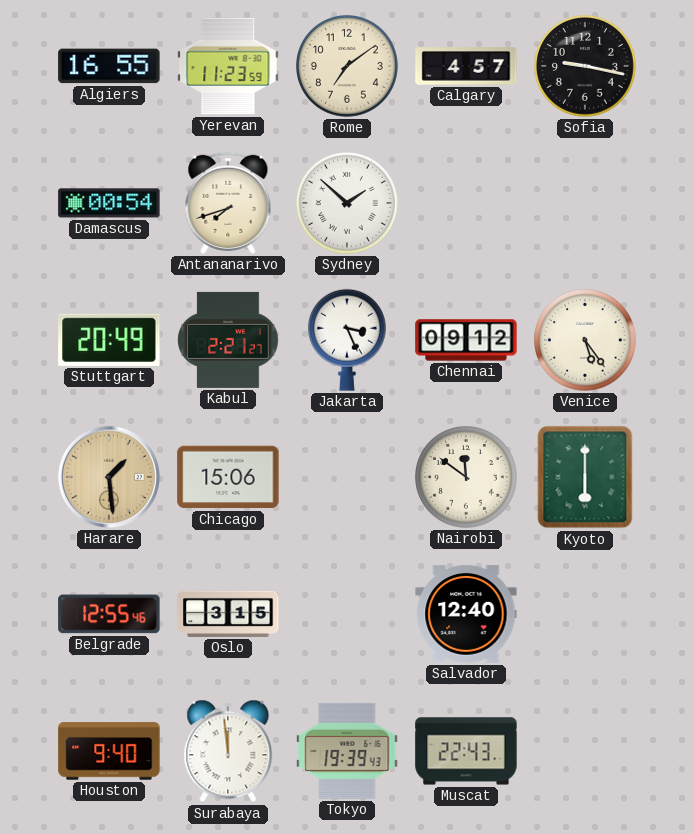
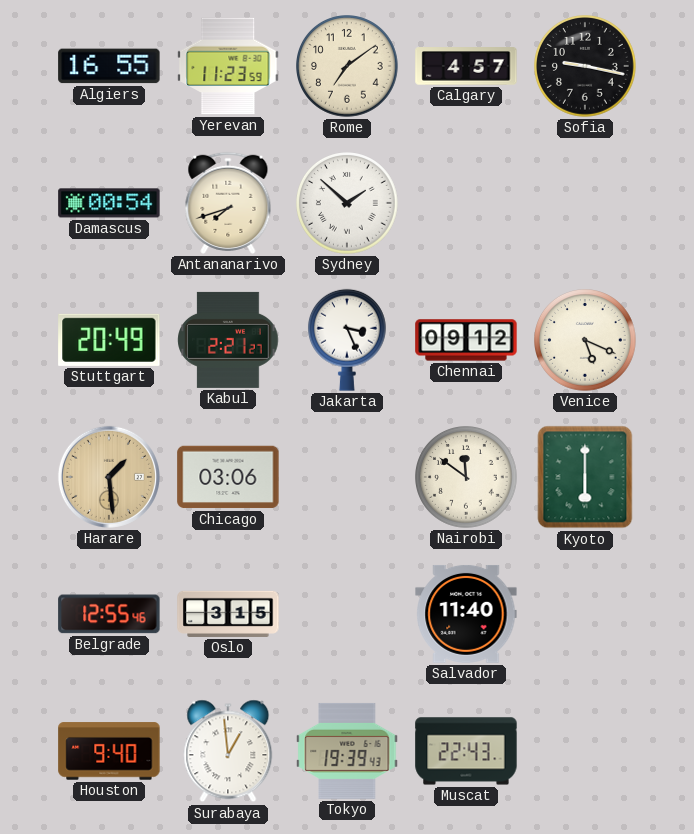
Venice: 5:24 -> 5:19
Chicago: 15:06 -> 03:06
Salvador: 12:40 -> 11:40
Surabaya: 11:59 -> 12:59
